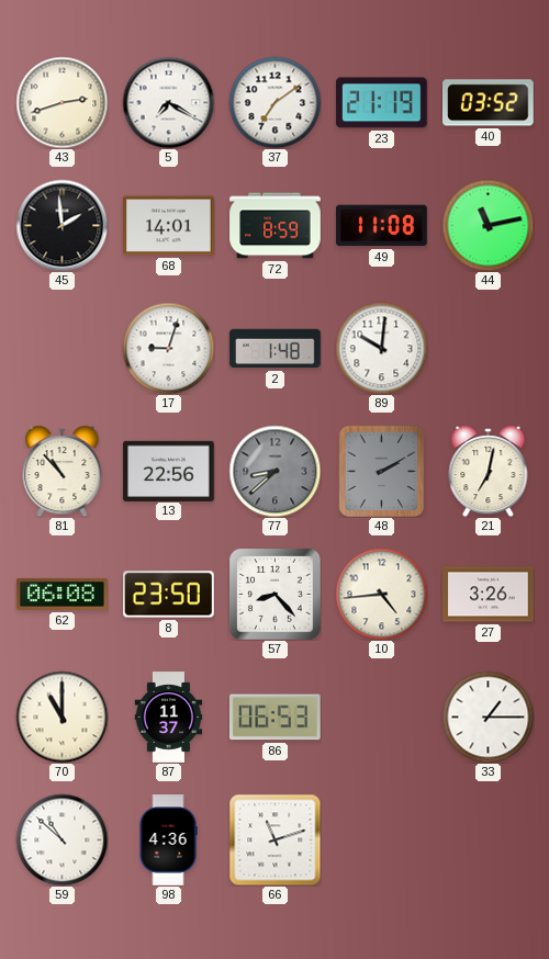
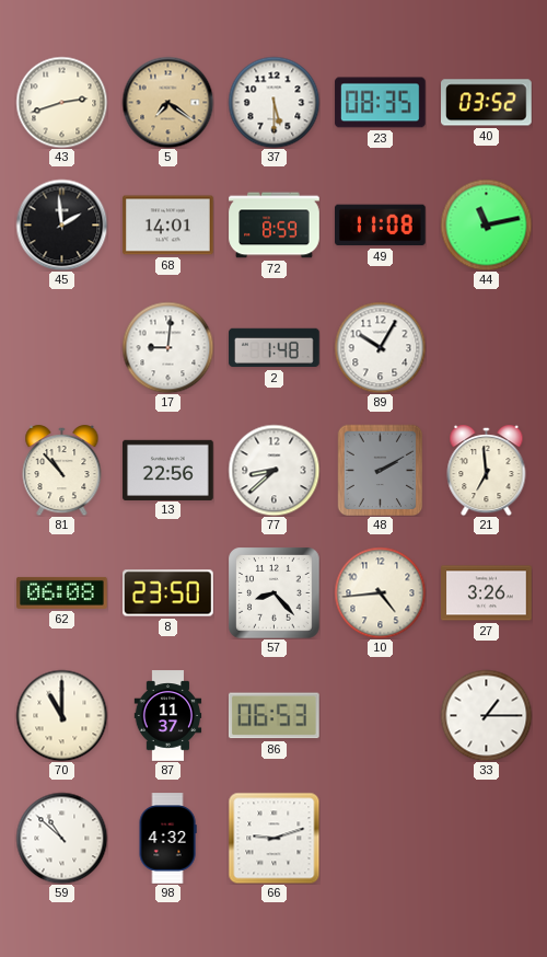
5: 7:20 -> 7:21
5 dial: white -> champagne
37: 7:09 -> 5:30
23: 21:19 -> 08:35
17: 9:03 -> 9:01
89: 10:01 -> 10:05
77 dial: grey -> white
21: 7:02 -> 6:59
98: 4:36 -> 4:32
66: 11:12 -> 9:12
